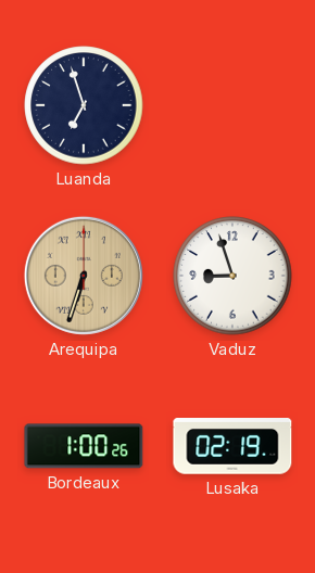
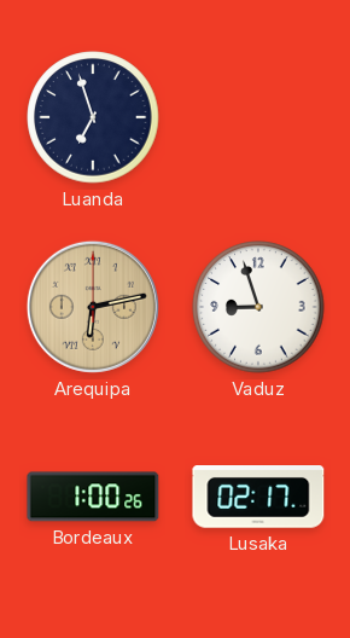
Arequipa: 6:33 -> 6:13
Lusaka: 02:19 -> 02:17
